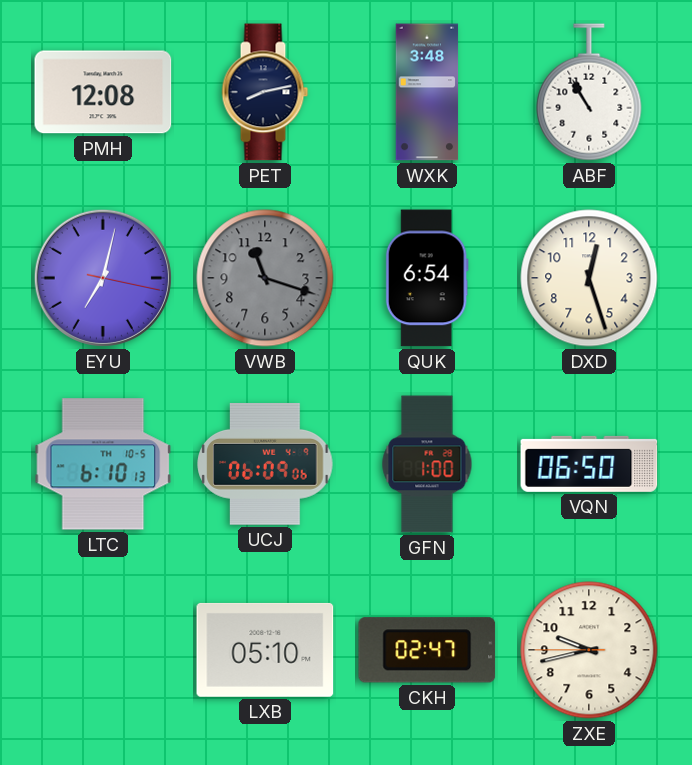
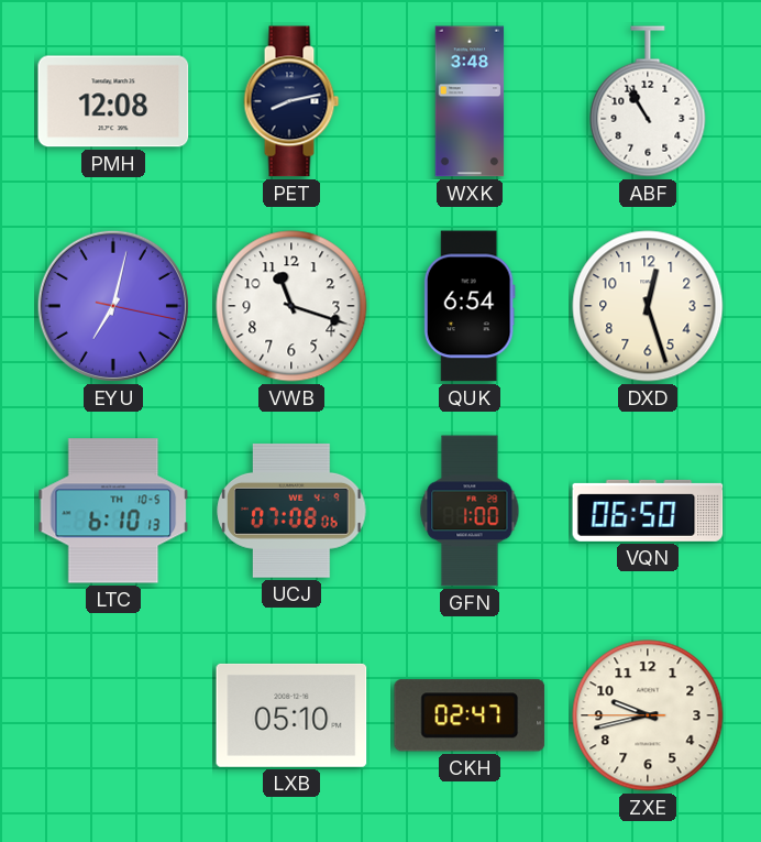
VWB dial: grey -> white
UCJ: 06:09 -> 07:08
